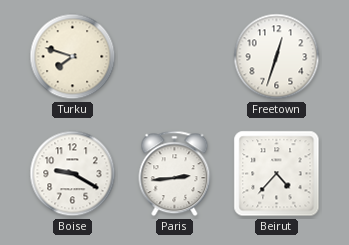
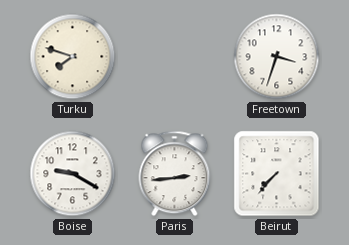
Freetown: 12:33 -> 3:33
Beirut: 4:37 -> 7:37
